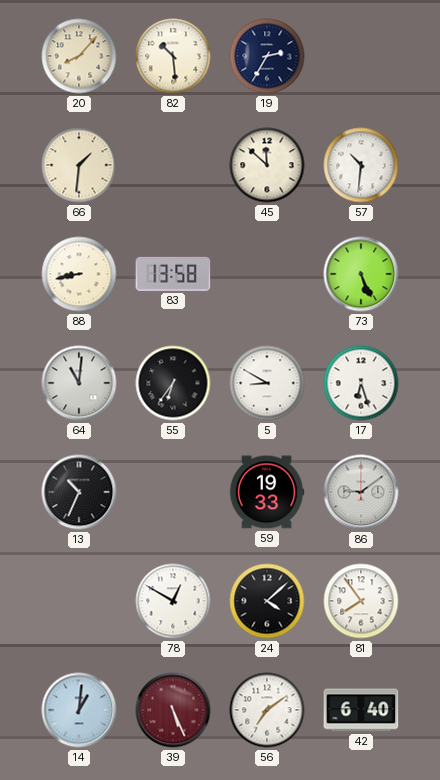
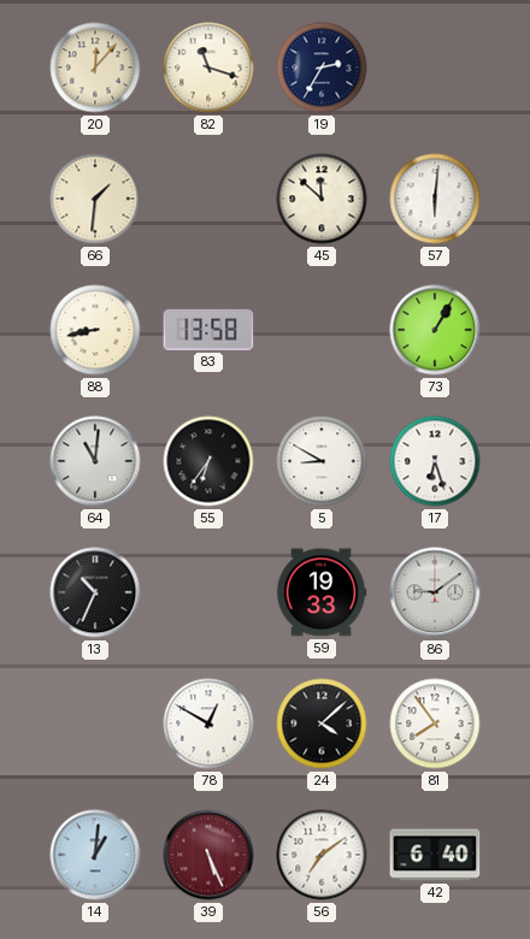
20: 8:07 -> 12:07
82: 10:29 -> 11:18
57: 10:31 -> 6:01
73: 5:26 -> 1:05
